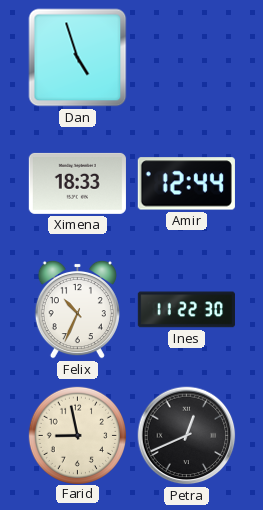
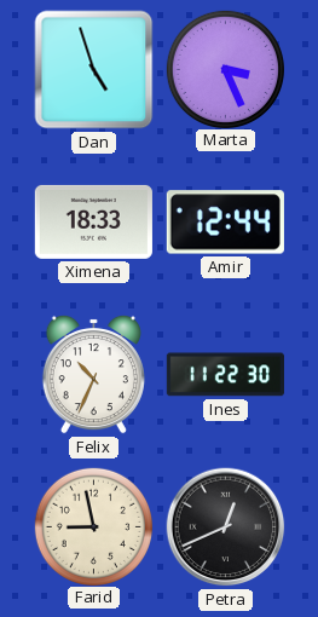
Marta: none -> 3:26
